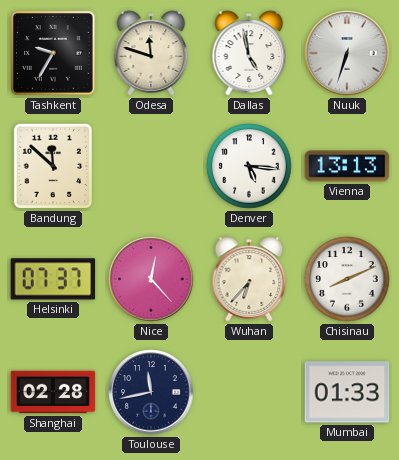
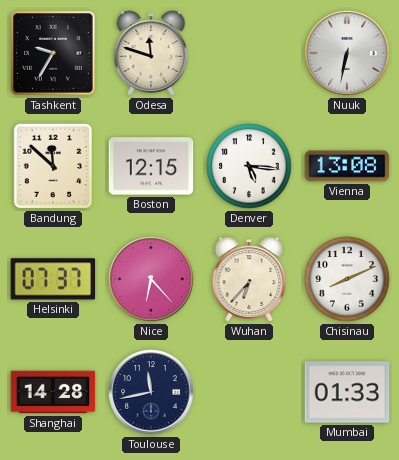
Dallas: 4:58 -> none
Nuuk: 6:33 -> 6:32
Boston: none -> 12:15
Vienna: 13:13 -> 13:08
Nice: 12:23 -> 6:23
Shanghai: 02:28 -> 14:28
